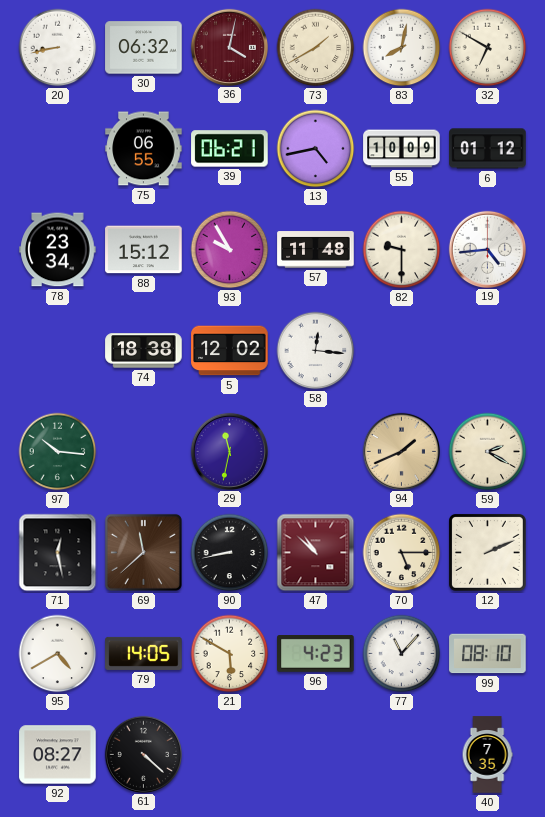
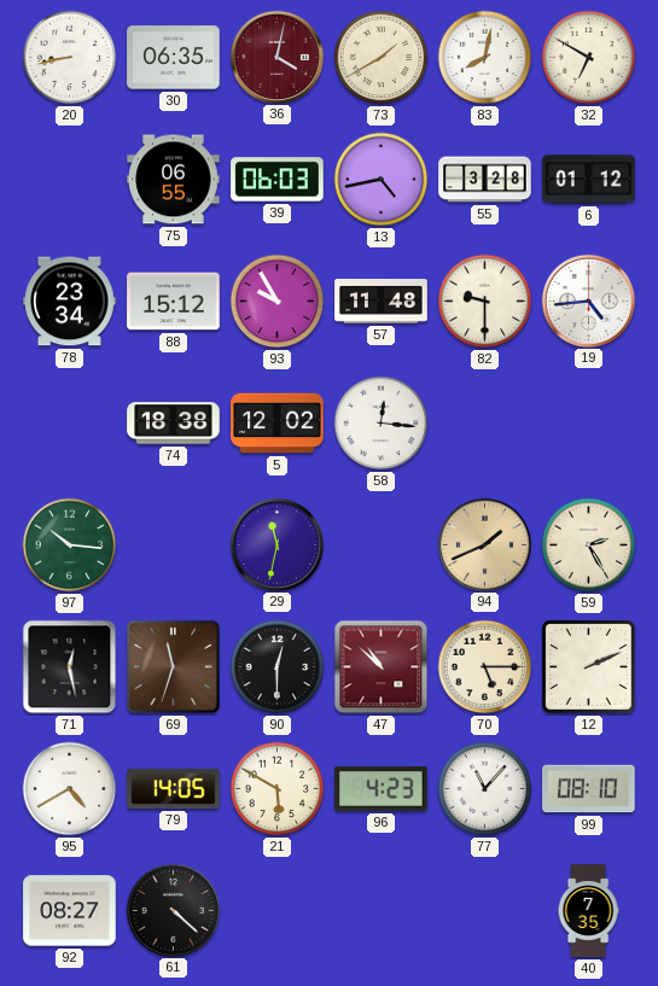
30: 06:32 -> 06:35
39: 06:21 -> 06:03
55: 10:09 -> 3:28
59: 2:20 -> 2:25
69: 11:38 -> 11:33
90: 8:43 -> 12:30
